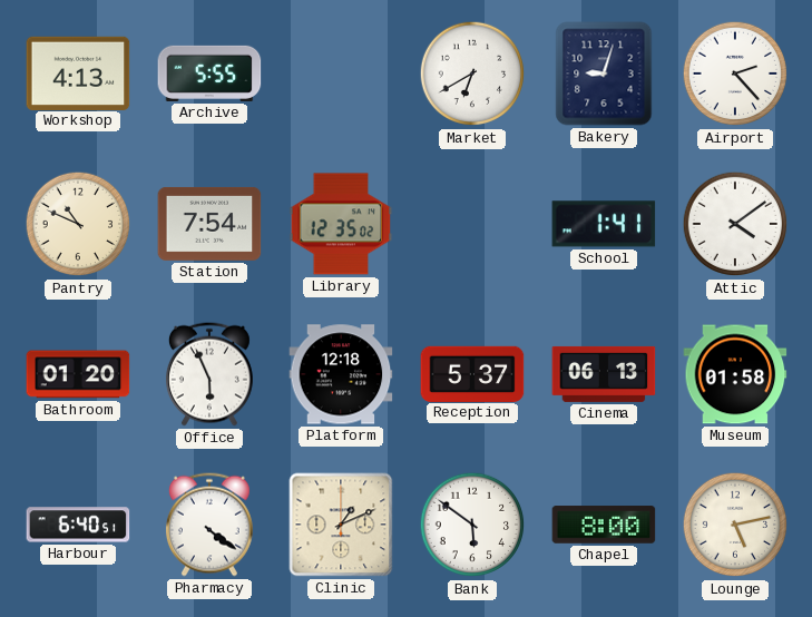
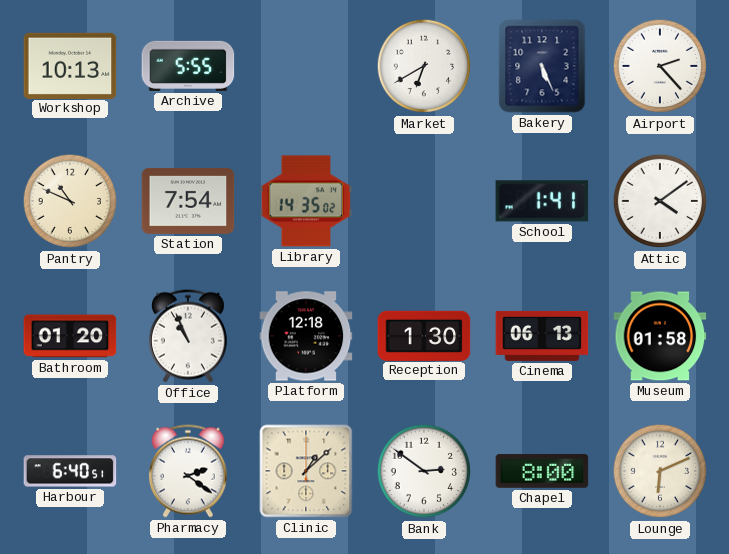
Workshop: 4:13 -> 10:13
Bakery: 9:03 -> 5:26
Library: 12:35 -> 14:35
Office: 5:56 -> 10:56
Reception: 5:37 -> 1:30
Pharmacy: 4:21 -> 2:21
Clinic: 1:11 -> 1:08
Bank: 5:51 -> 2:51
Lounge: 5:13 -> 6:11
